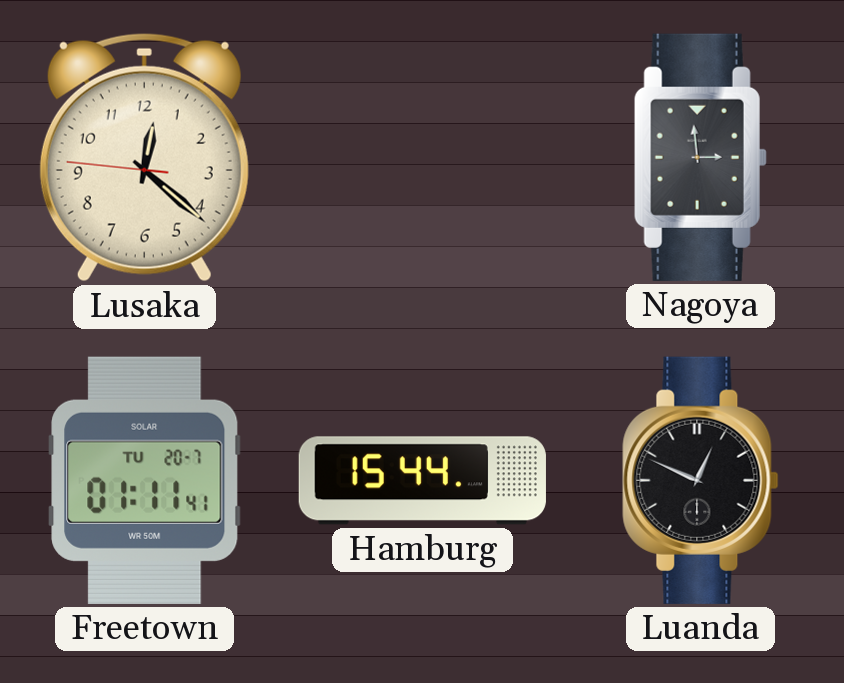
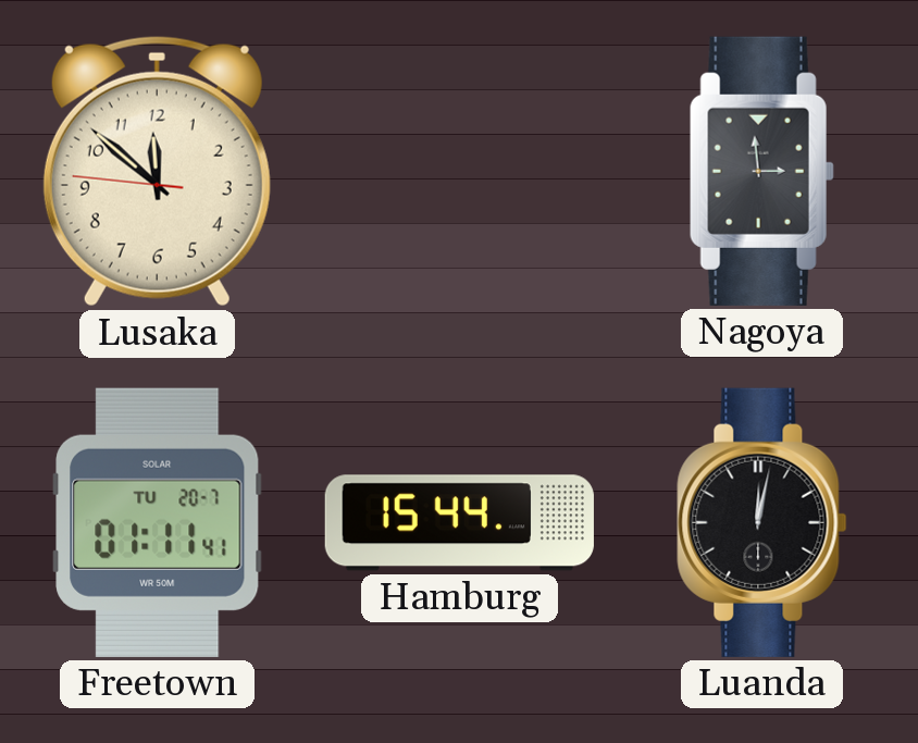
Lusaka: 12:21 -> 11:51
Luanda: 12:49 -> 12:02
